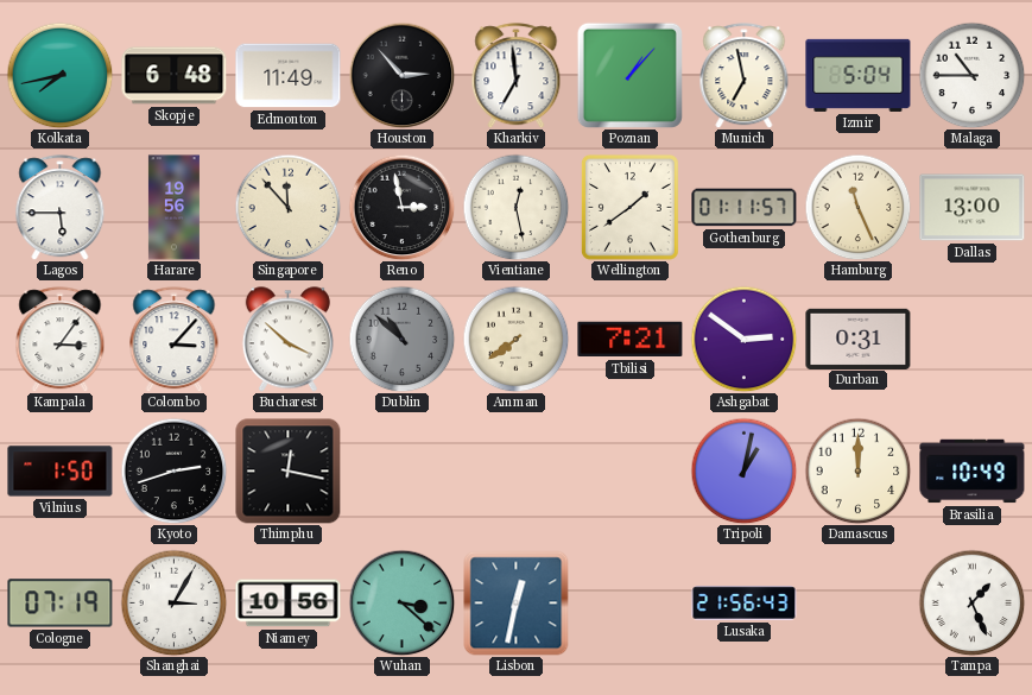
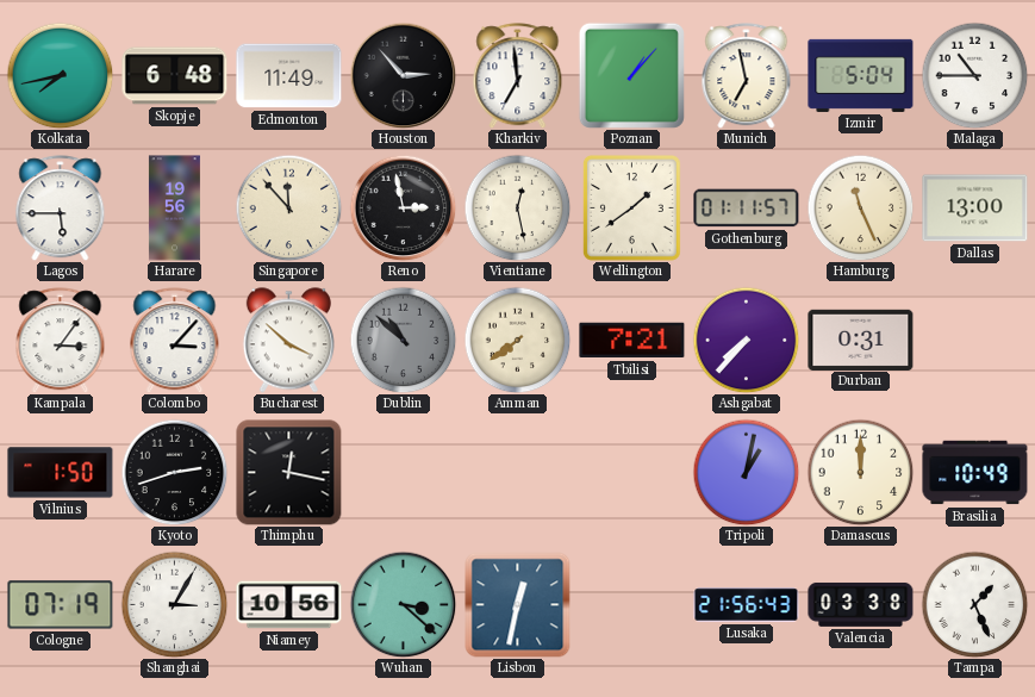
Ashgabat: 2:51 -> 7:37
Valencia: none -> 03:38
